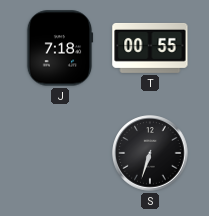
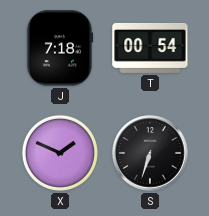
T: 00:55 -> 00:54
X: none -> 1:49
